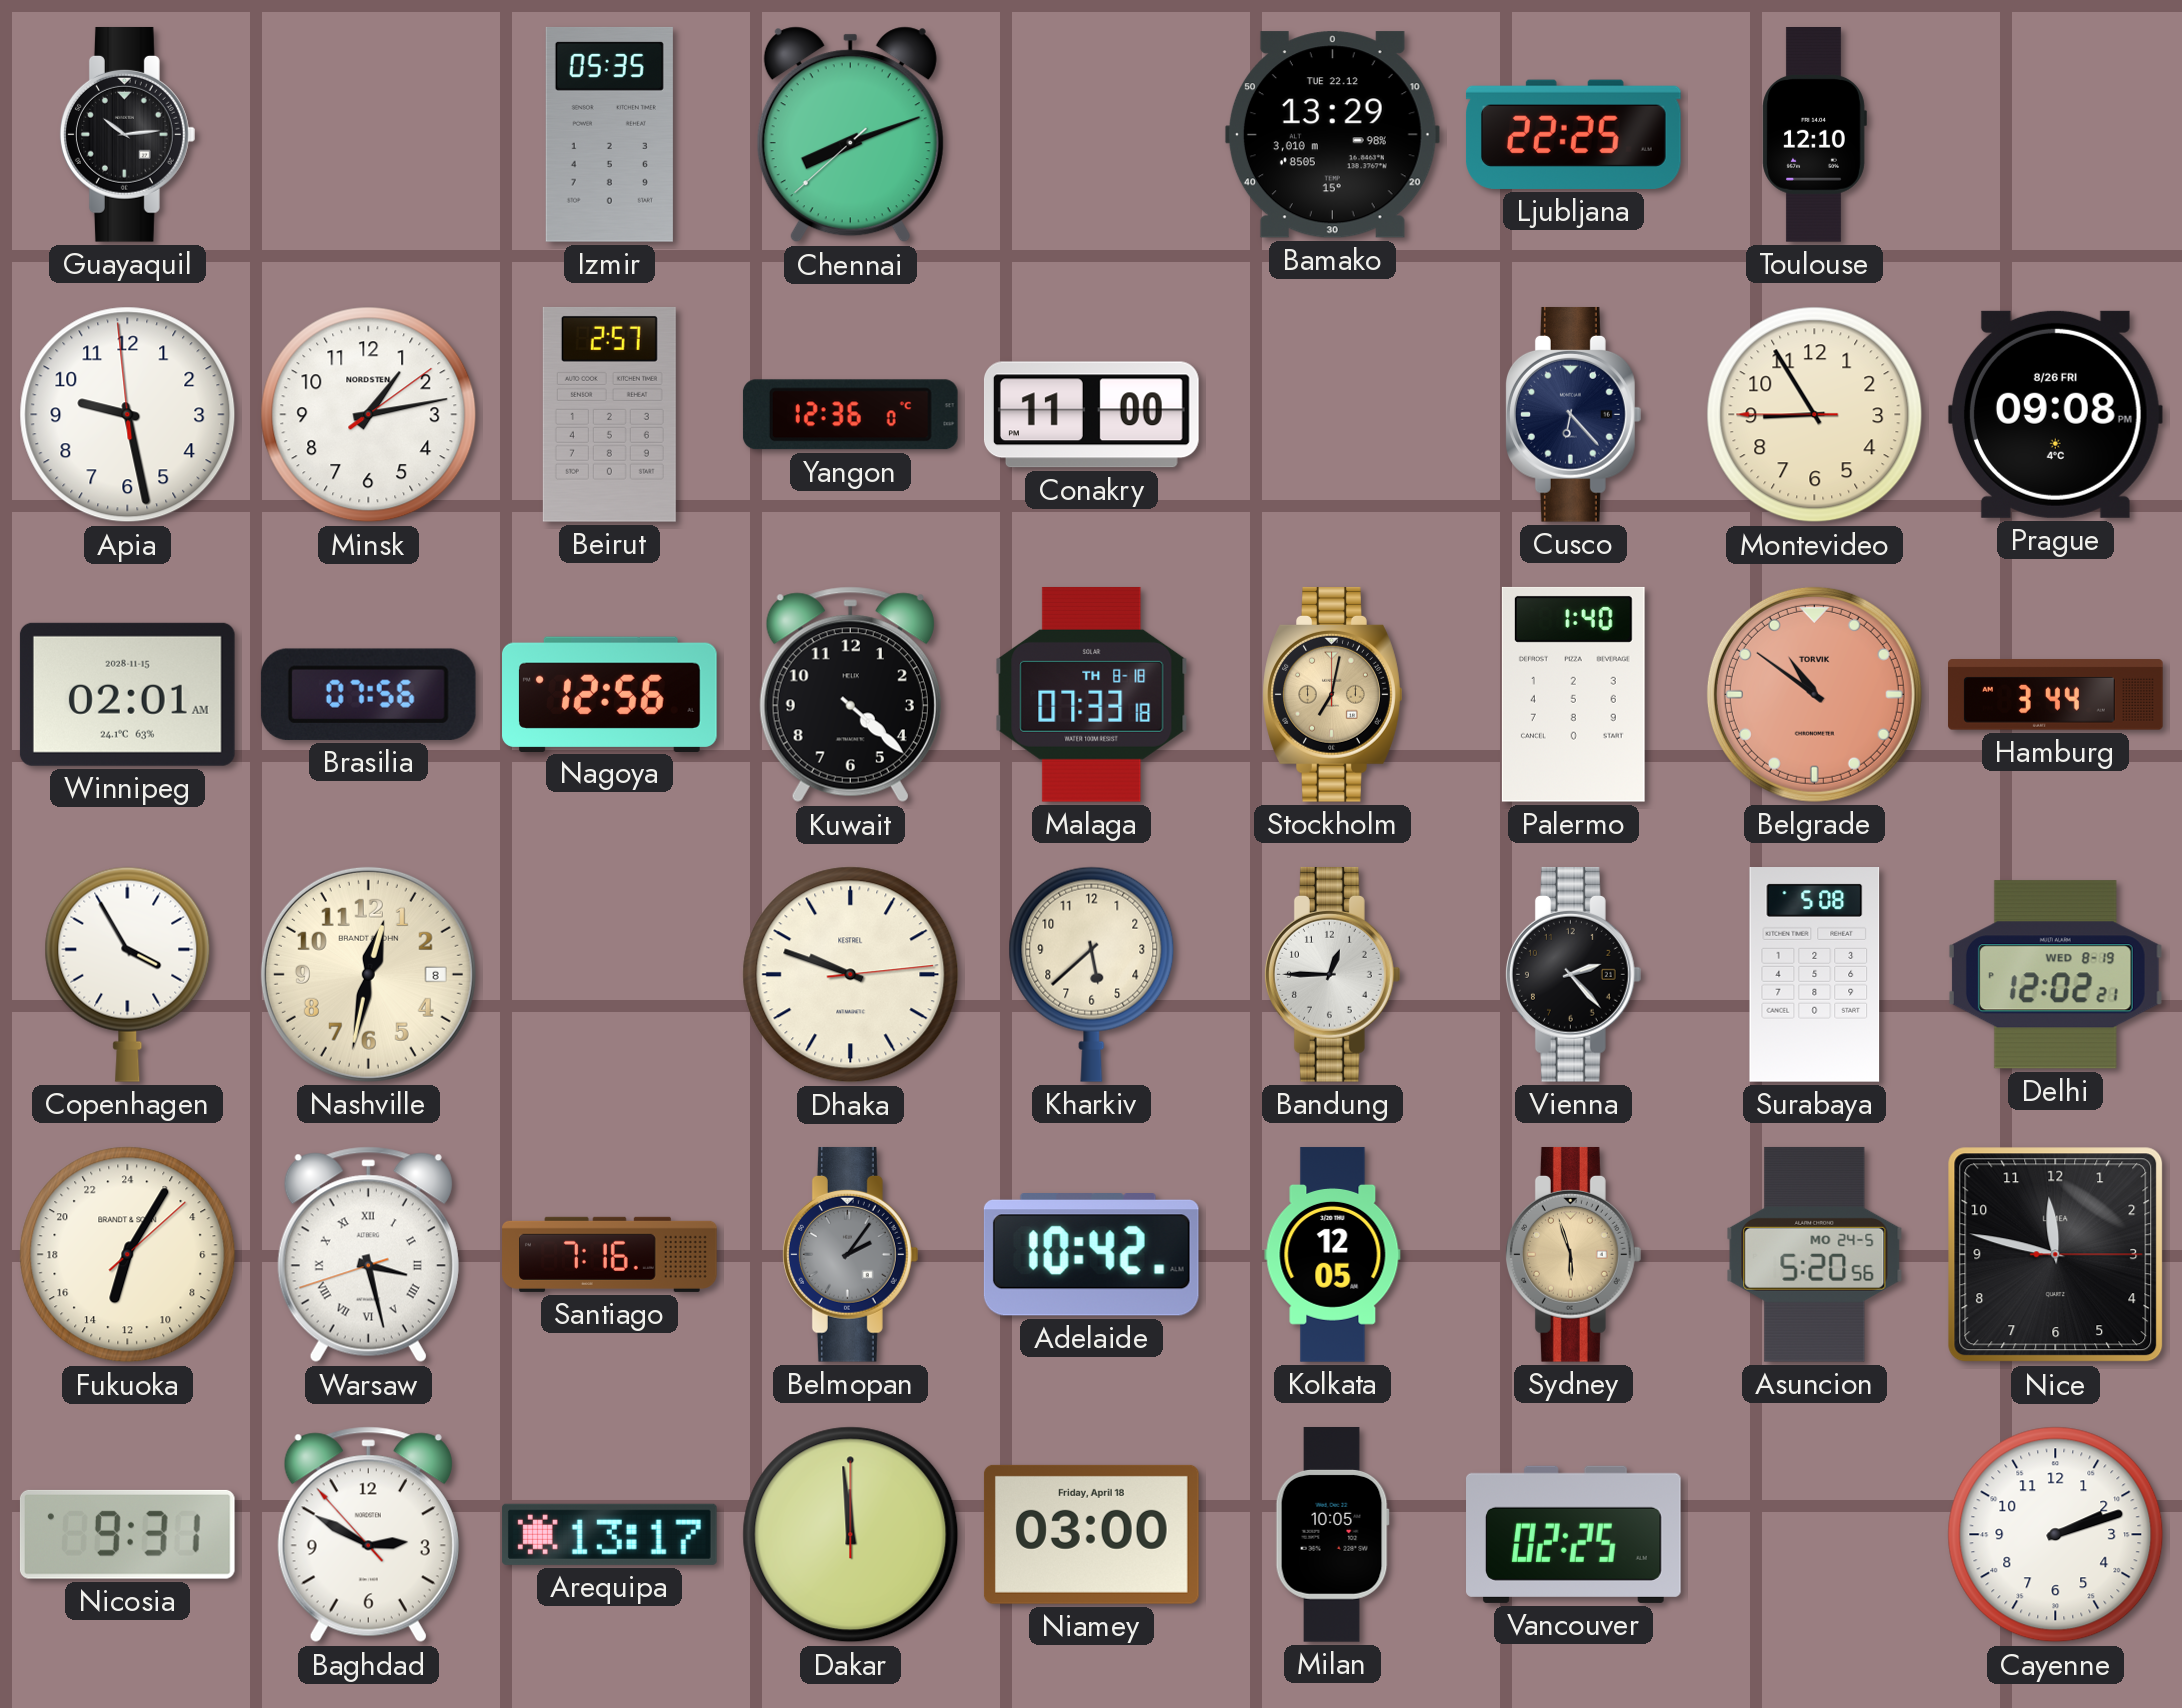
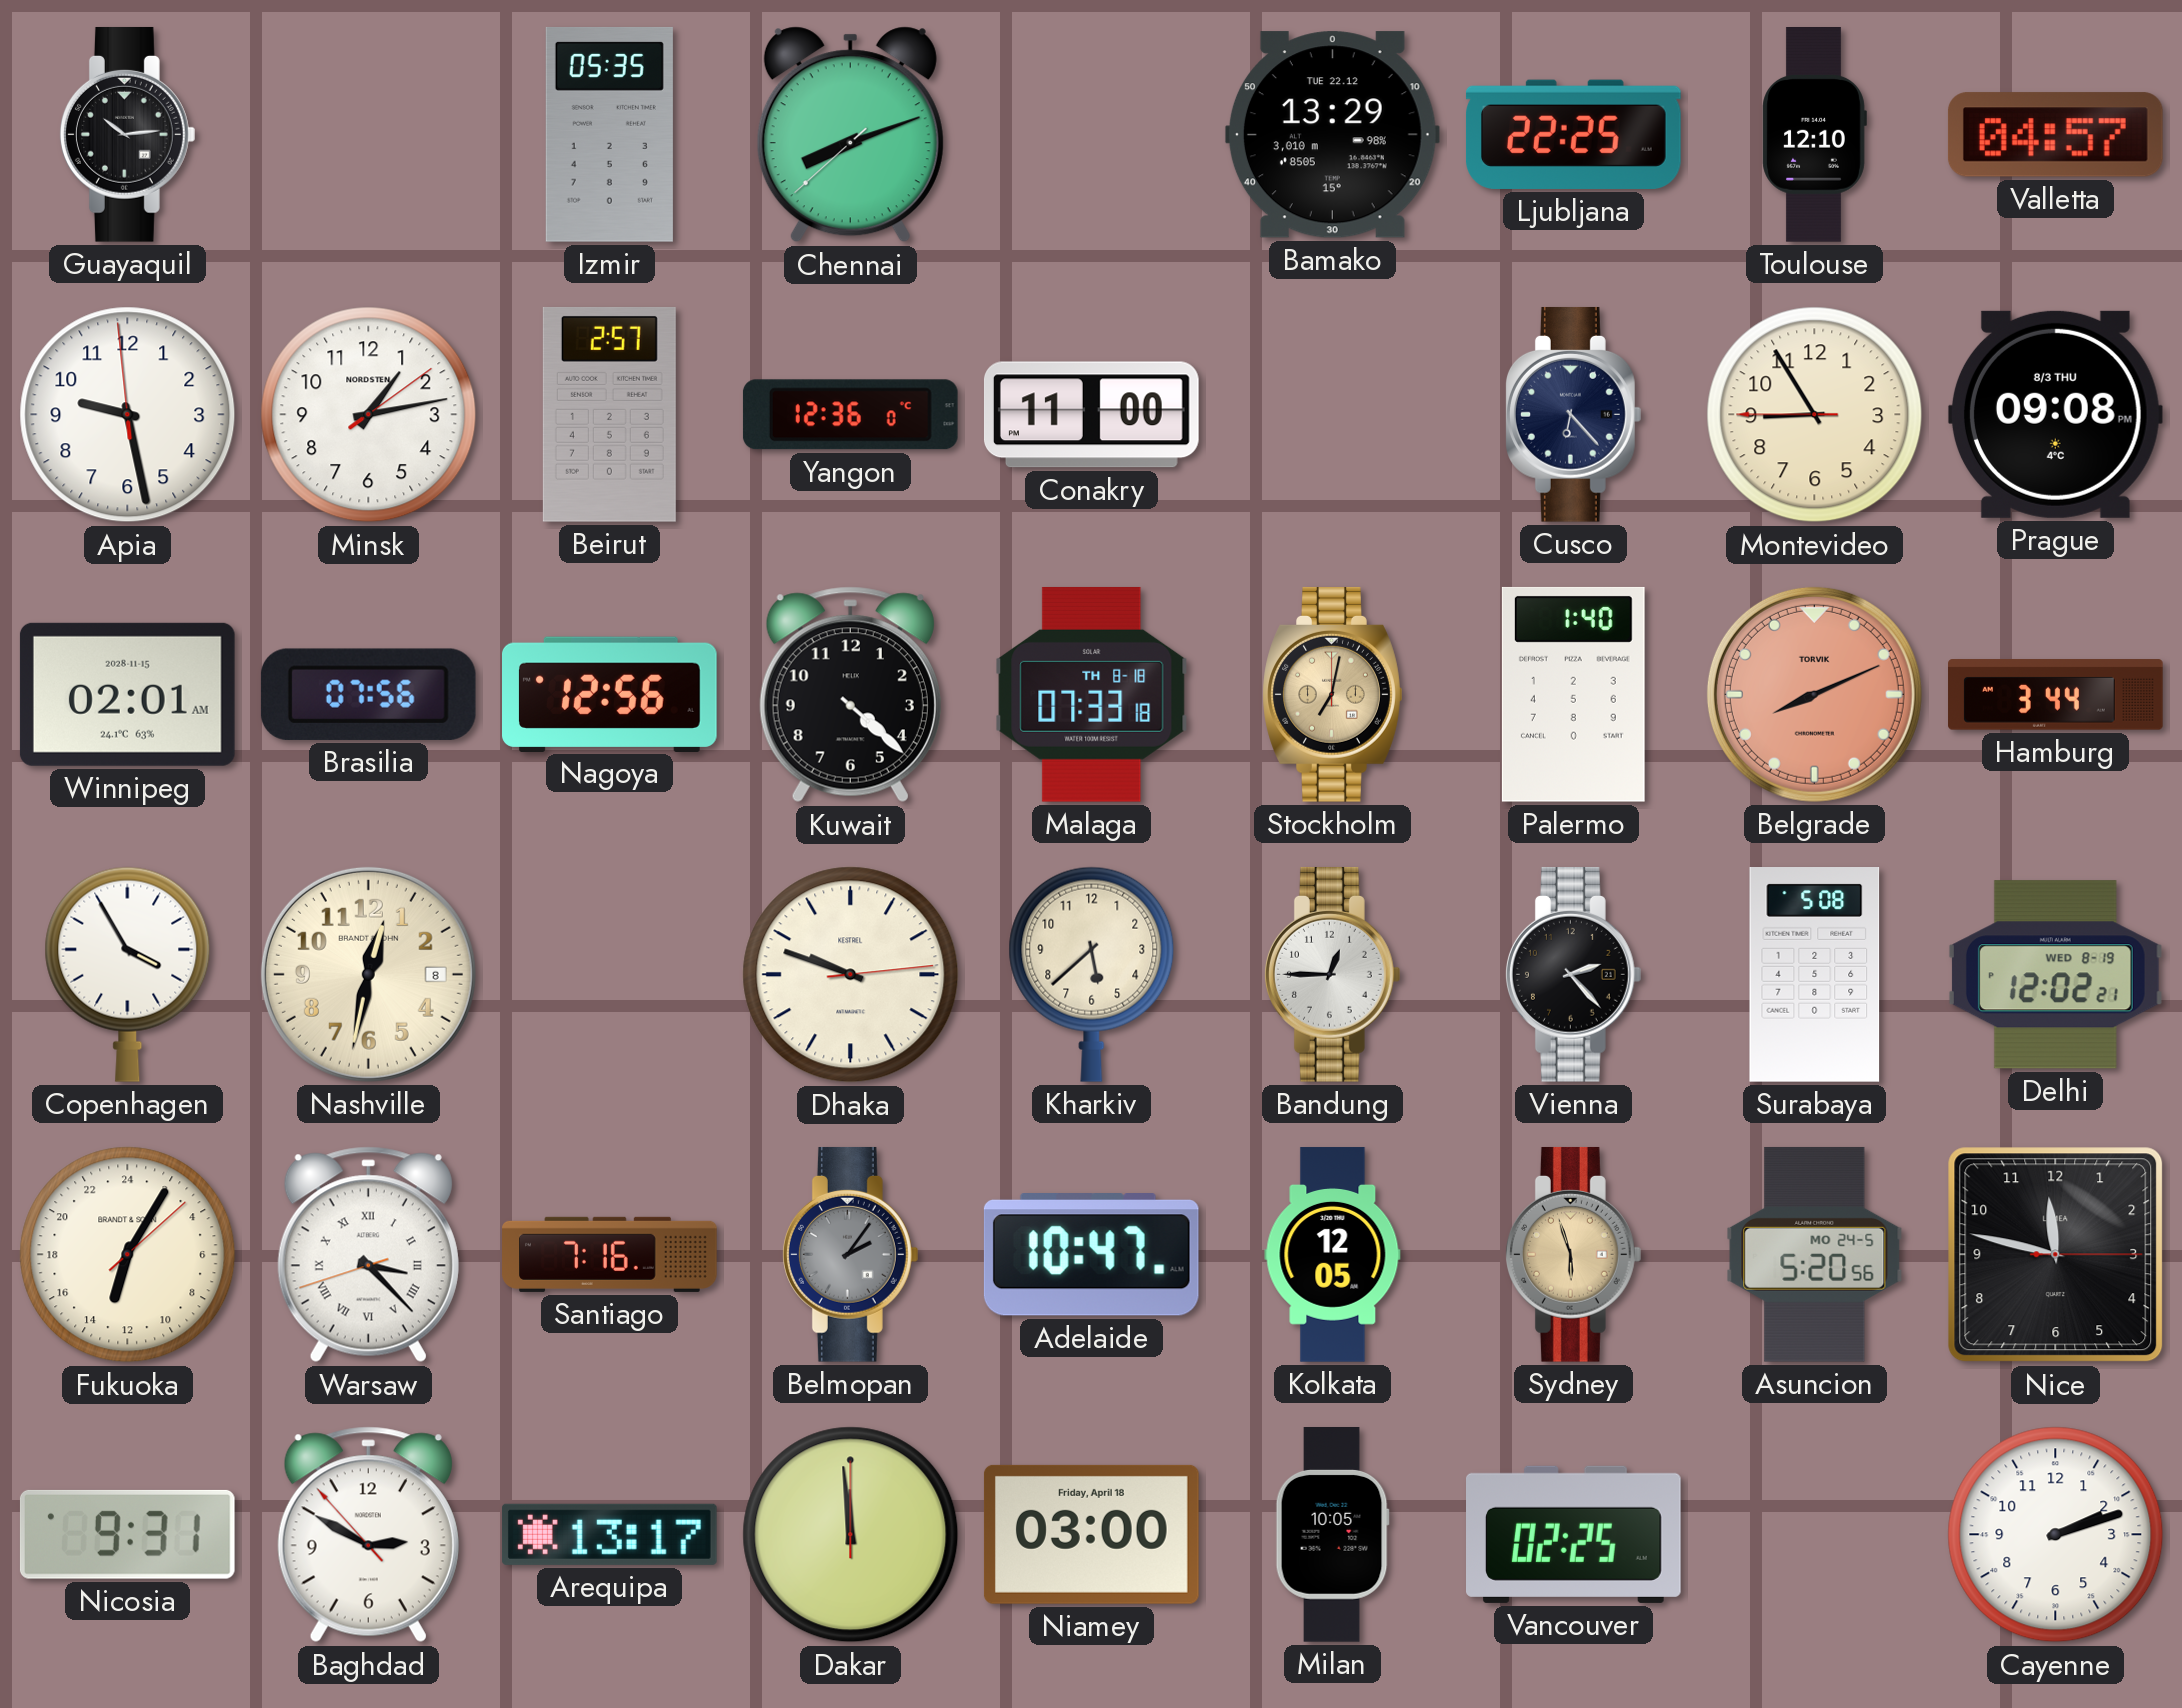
Valletta: none -> 04:57
Prague date: 8/26 FRI -> 8/3 THU
Belgrade: 10:51 -> 8:11
Warsaw: 3:27 -> 3:22
Adelaide: 10:42 -> 10:47
